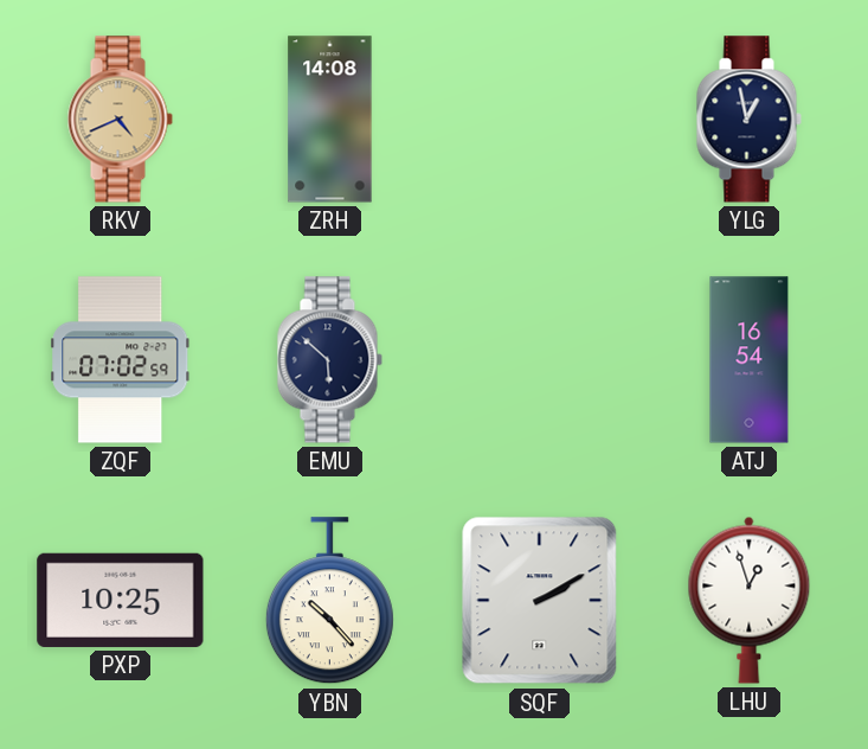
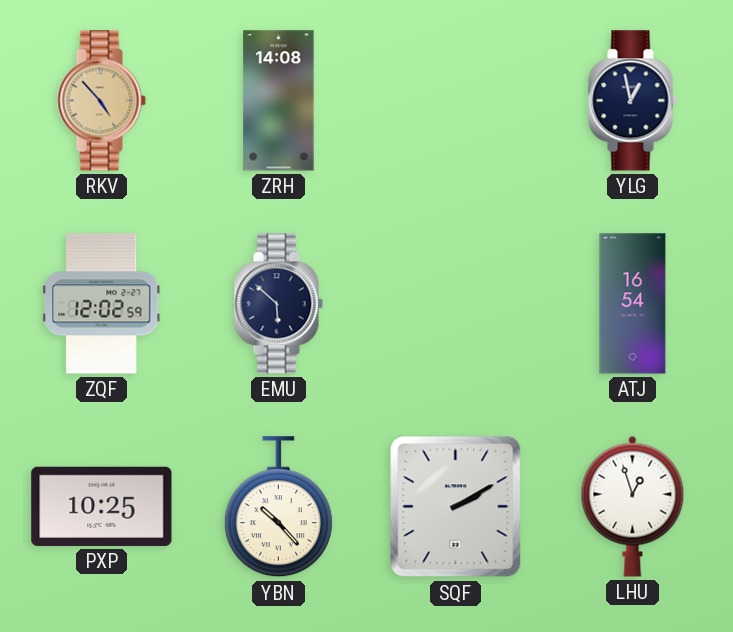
RKV: 4:41 -> 4:53
ZQF: 07:02 -> 12:02
